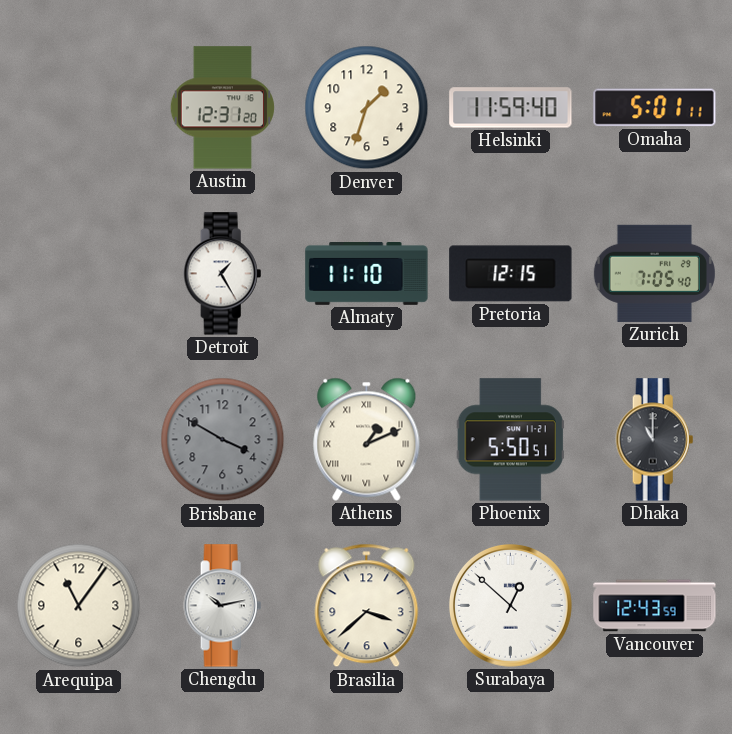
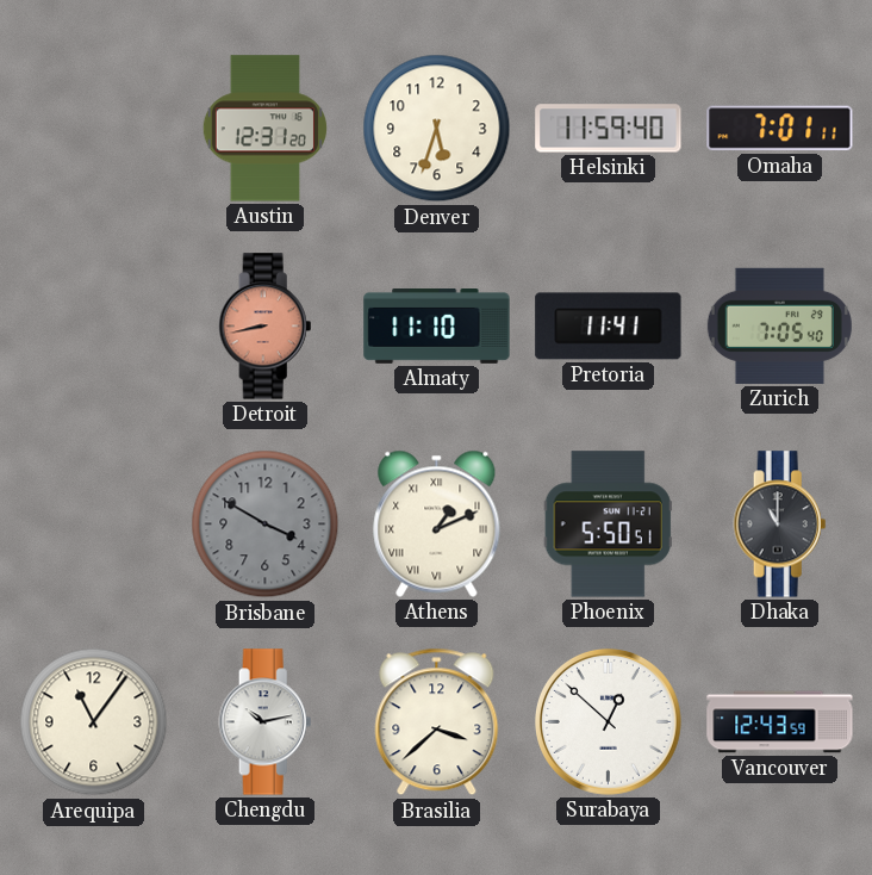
Denver: 1:33 -> 5:33
Omaha: 5:01 -> 7:01
Detroit: 1:25 -> 8:43
Detroit dial: white -> salmon
Pretoria: 12:15 -> 11:41
